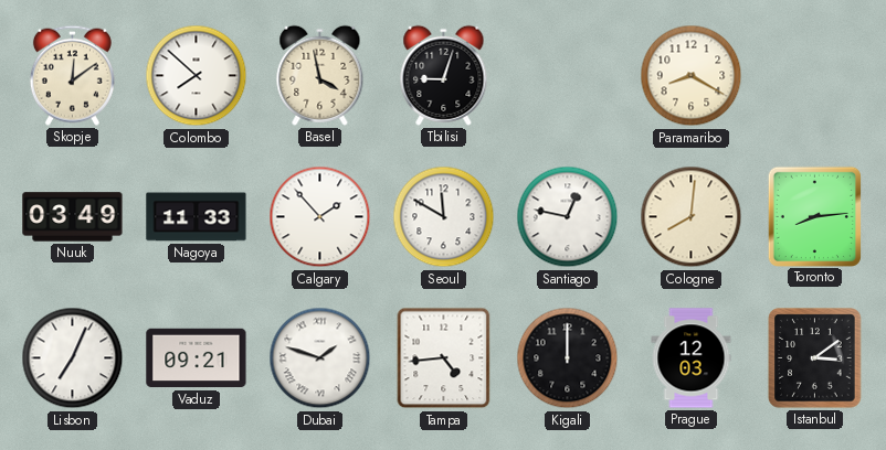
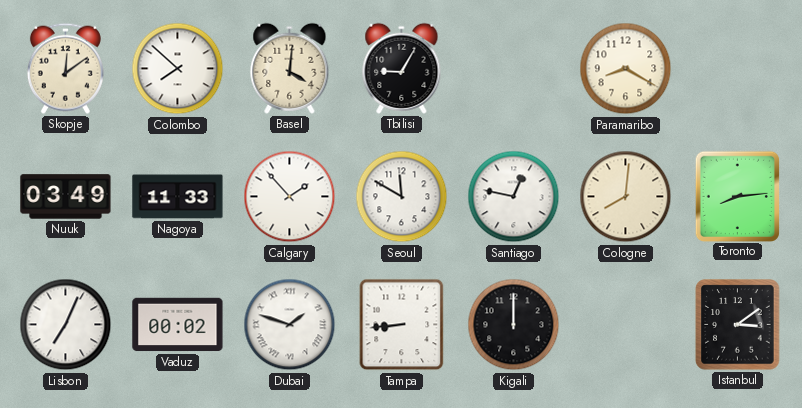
Basel: 3:58 -> 4:01
Tbilisi: 9:03 -> 9:05
Vaduz: 09:21 -> 00:02
Tampa: 4:44 -> 8:44
Prague: 12:03 -> none
